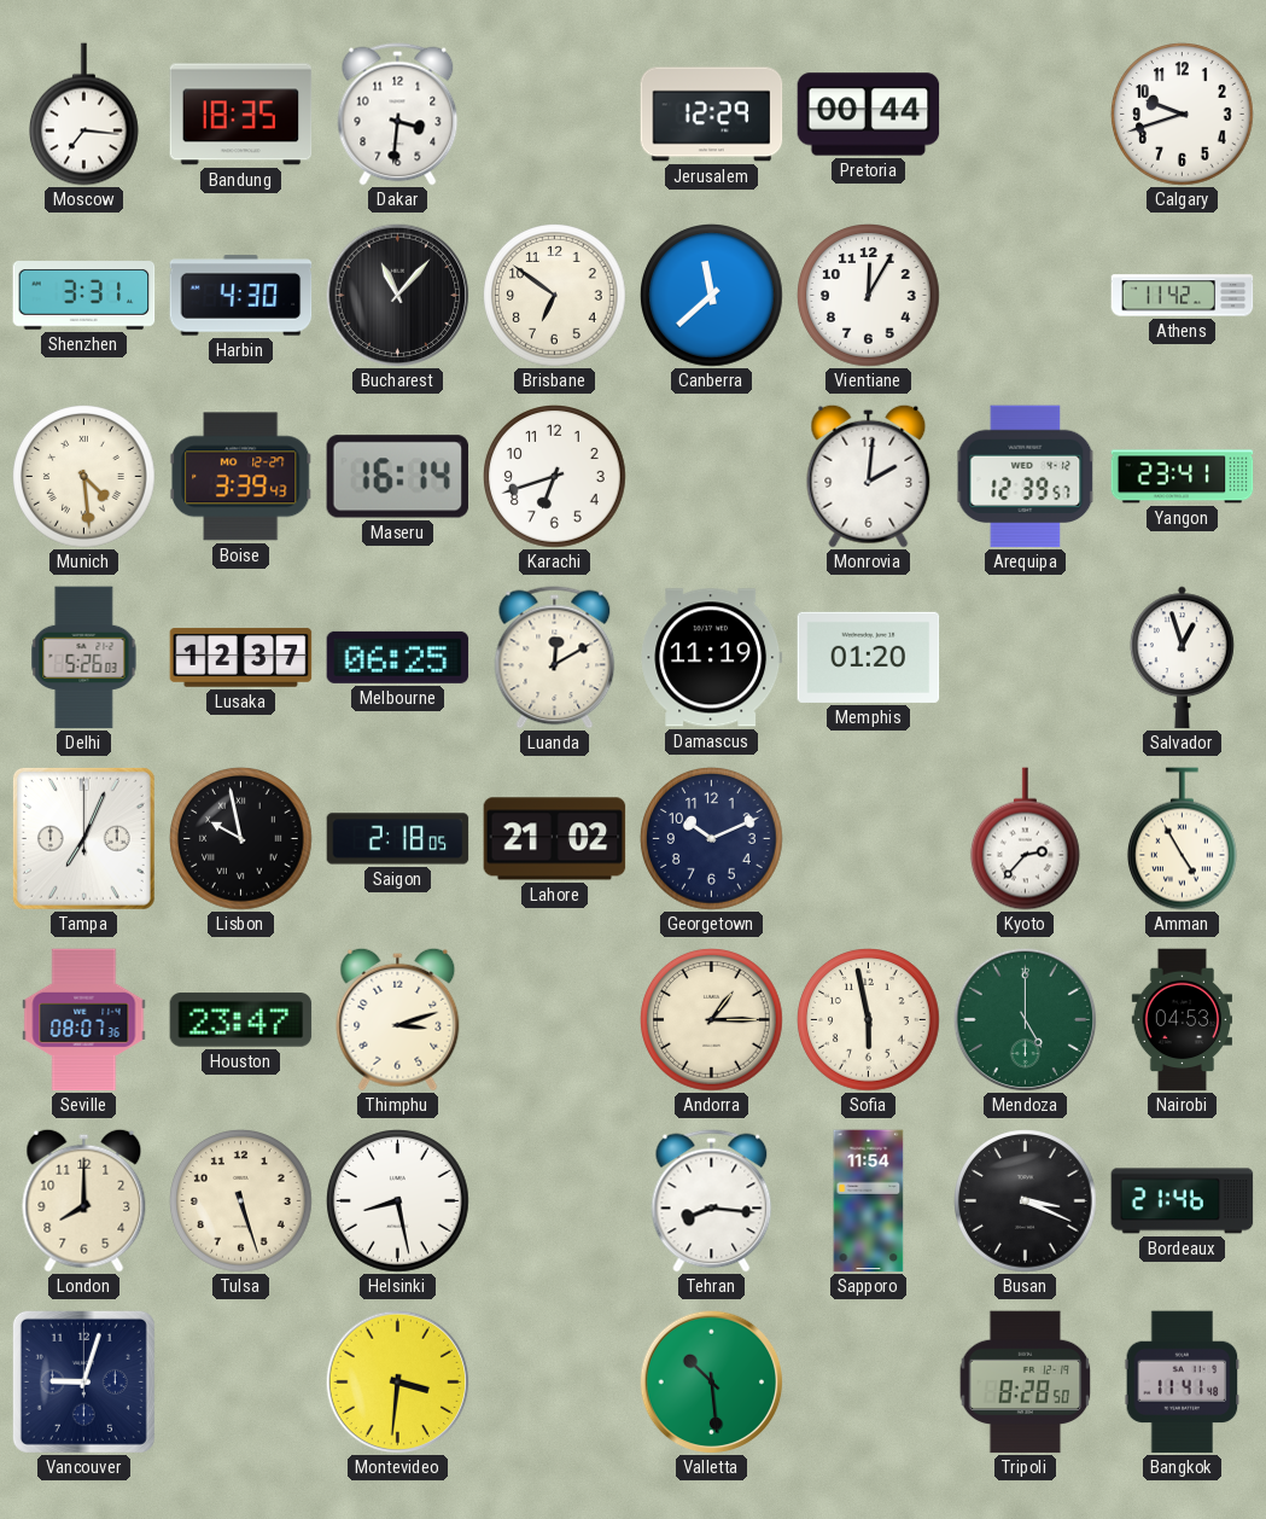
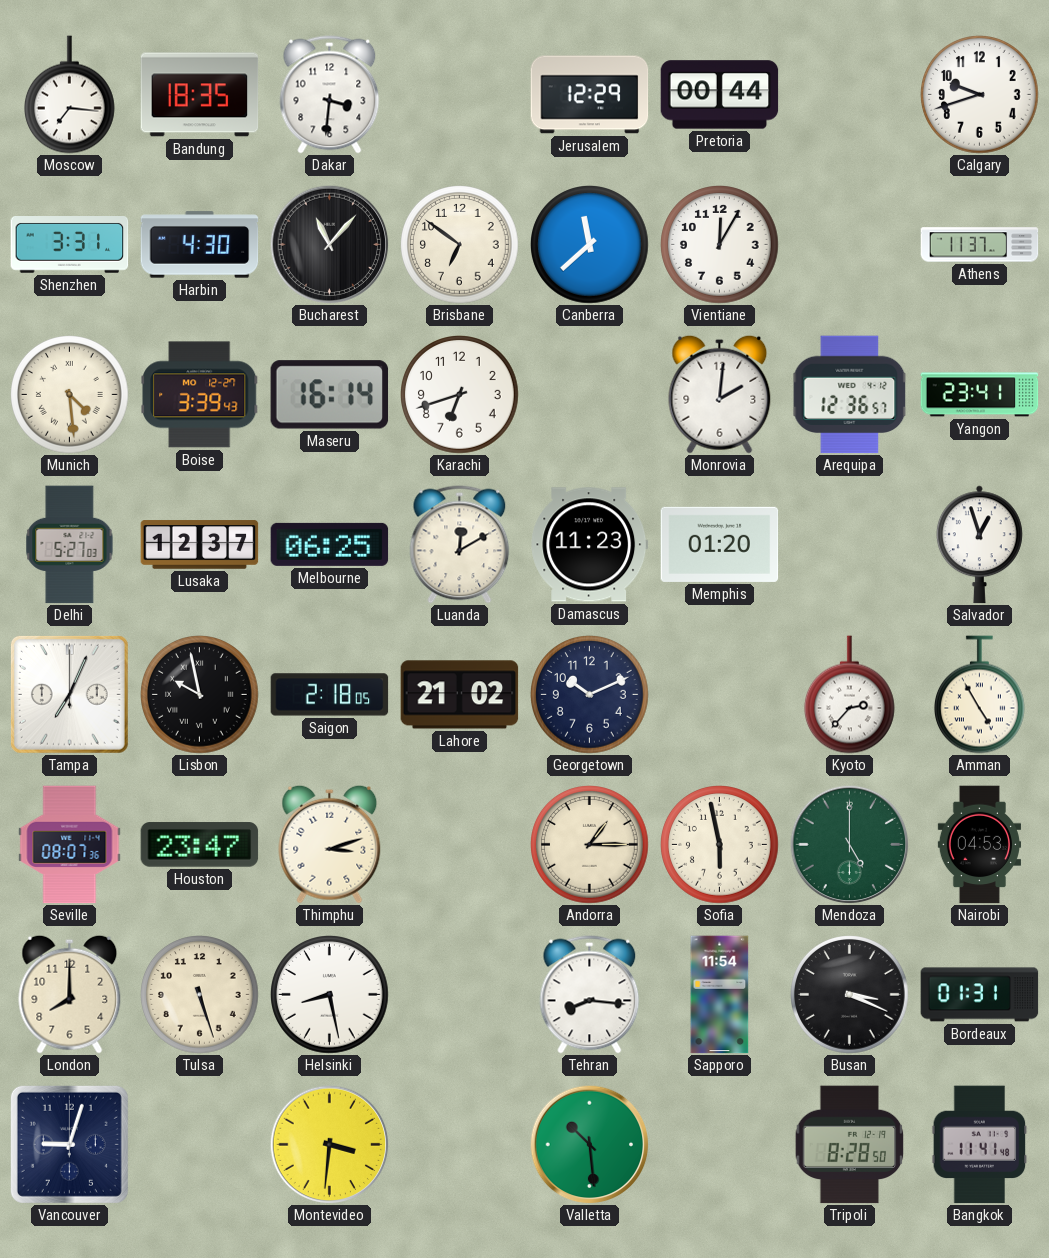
Athens: 11:42 -> 11:37
Arequipa: 12:39 -> 12:36
Delhi: 5:26 -> 5:27
Damascus: 11:19 -> 11:23
Bordeaux: 21:46 -> 01:31
